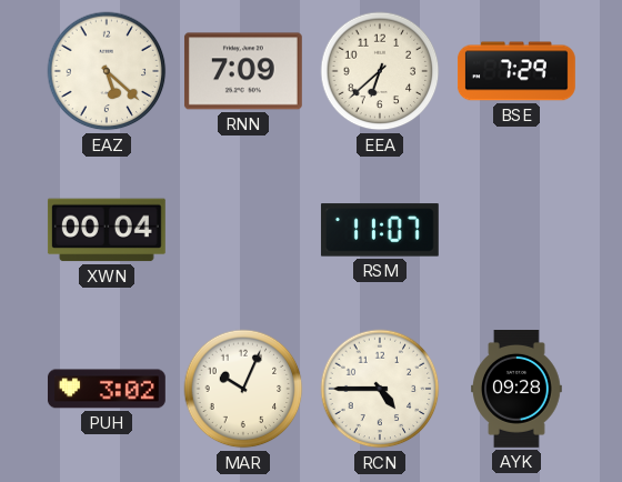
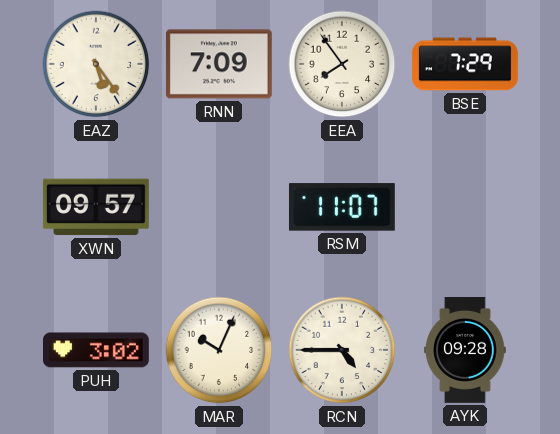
EAZ: 5:22 -> 5:24
EEA: 6:38 -> 7:54
XWN: 00:04 -> 09:57
